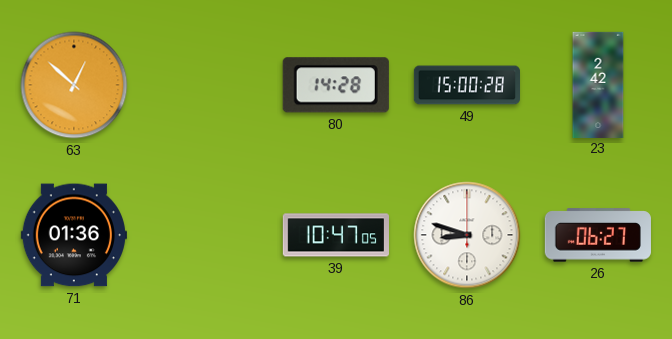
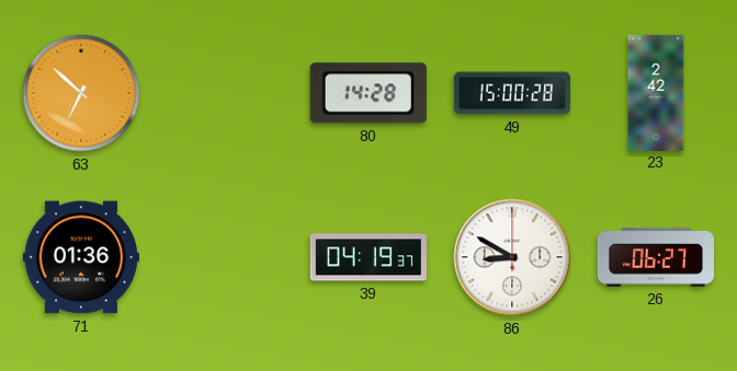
63: 12:52 -> 6:52
39: 10:47 -> 04:19
86: 8:48 -> 8:50
